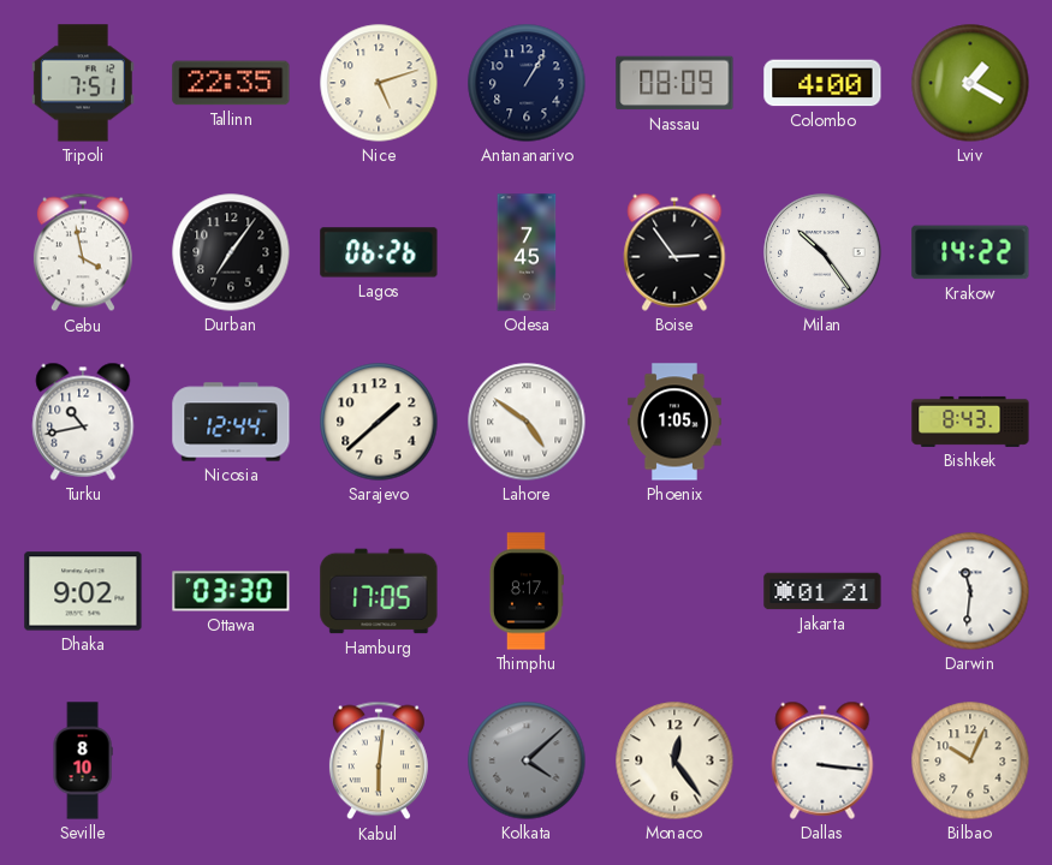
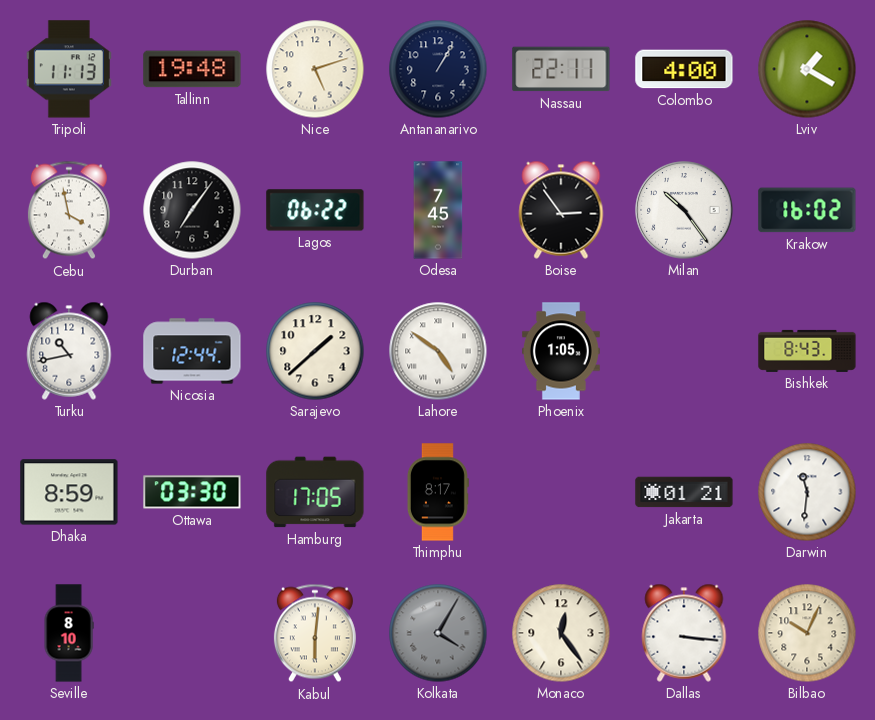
Tripoli: 7:51 -> 11:13
Tallinn: 22:35 -> 19:48
Nassau: 08:09 -> 22:11
Lagos: 06:26 -> 06:22
Krakow: 14:22 -> 16:02
Dhaka: 9:02 -> 8:59
Kolkata: 4:08 -> 4:05
